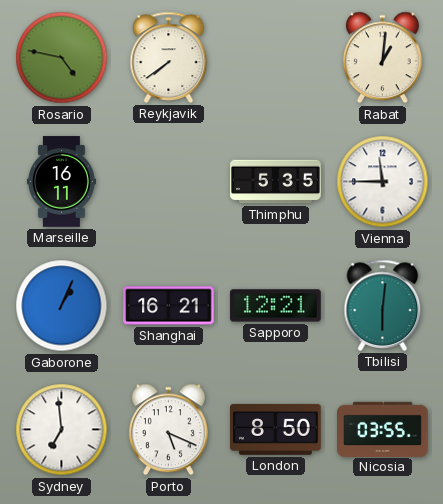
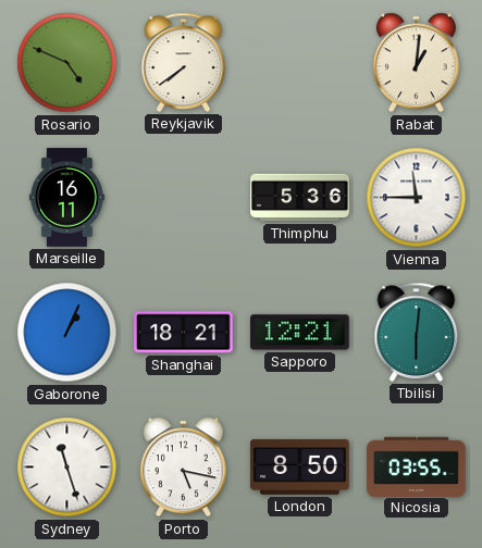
Rosario: 4:47 -> 4:49
Thimphu: 5:35 -> 5:36
Shanghai: 16:21 -> 18:21
Sydney: 6:59 -> 11:27
Porto: 5:19 -> 5:17
